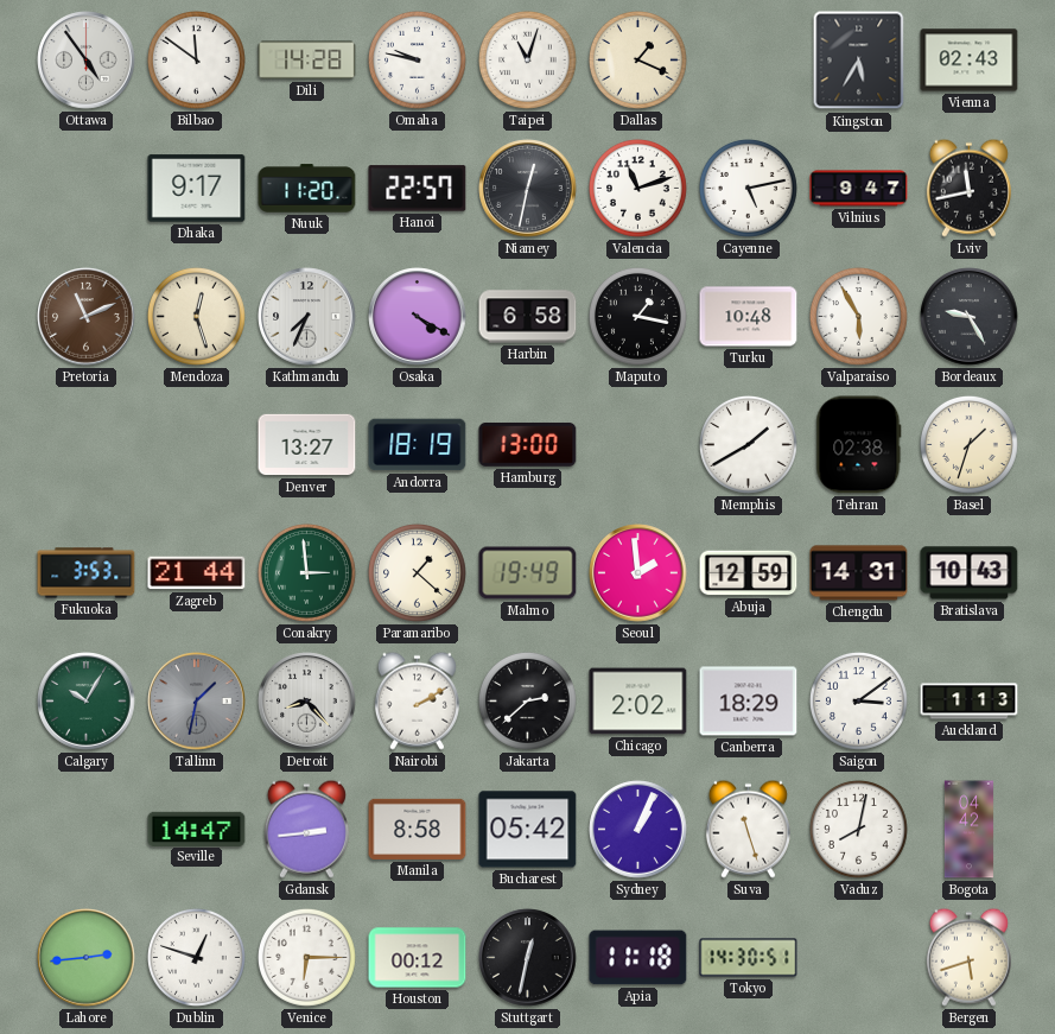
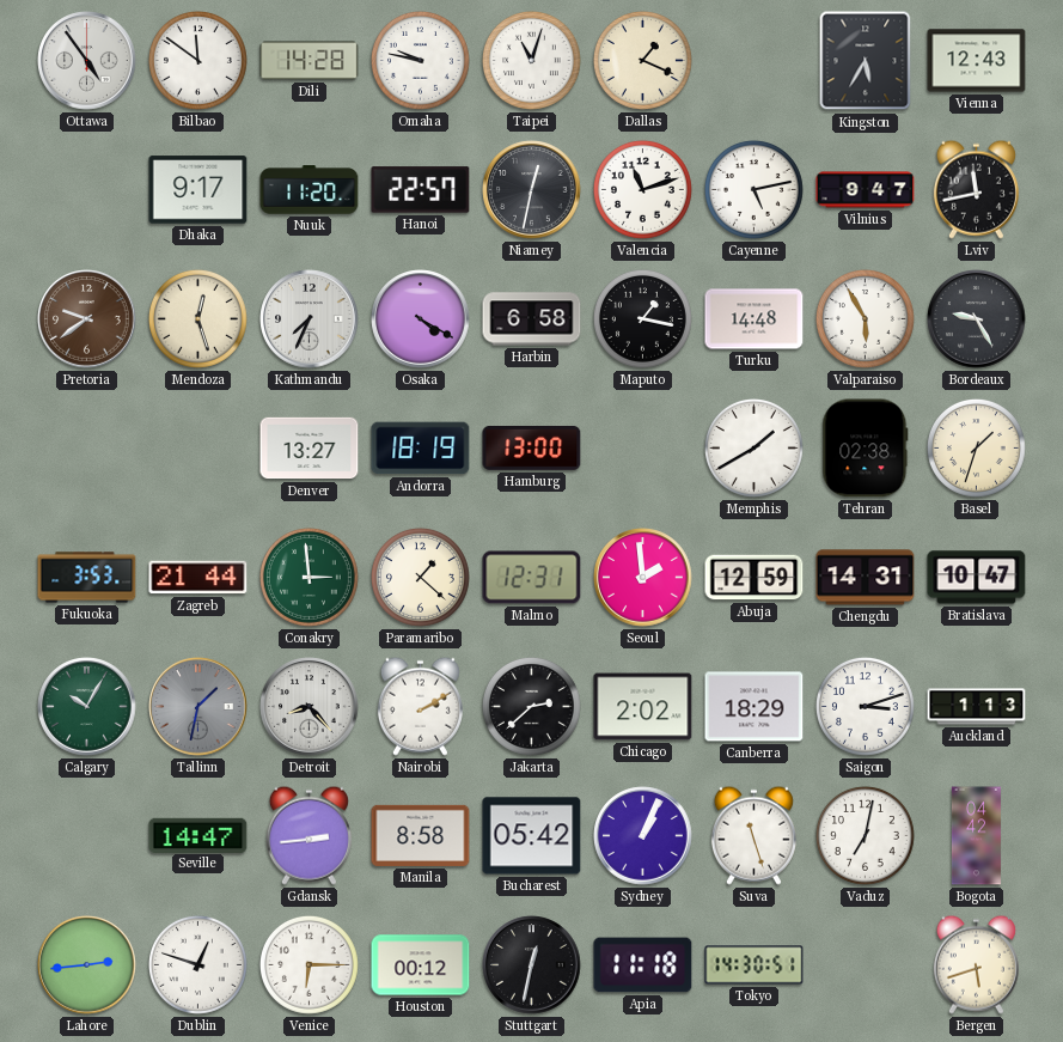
Vienna: 02:43 -> 12:43
Pretoria: 11:11 -> 9:39
Turku: 10:48 -> 14:48
Malmo: 19:49 -> 12:31
Bratislava: 10:43 -> 10:47
Saigon: 3:09 -> 3:12
Vaduz: 8:02 -> 7:02
